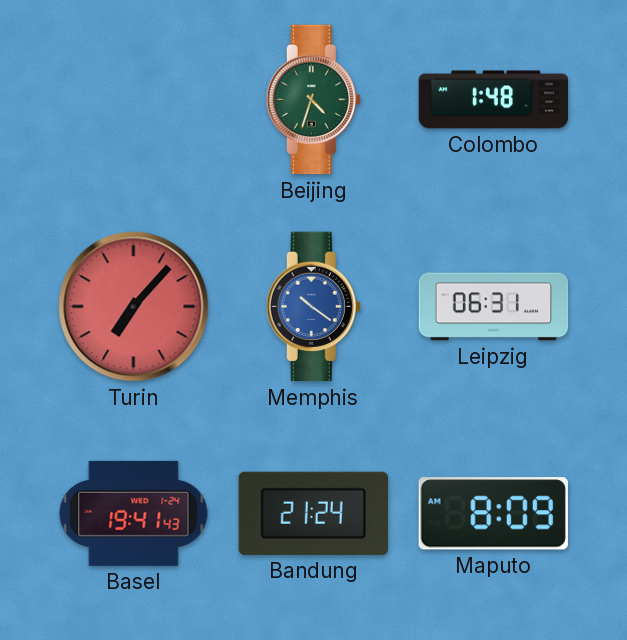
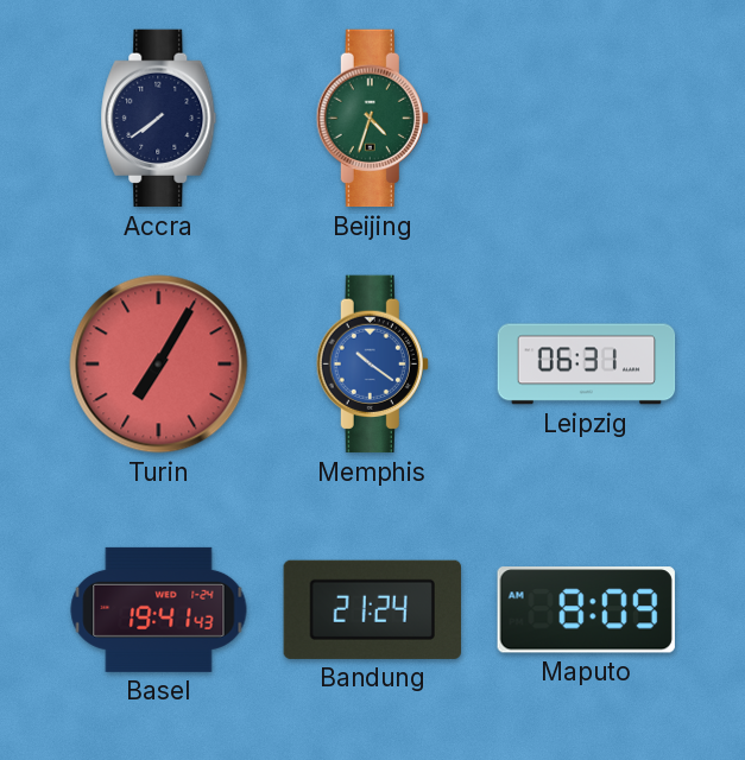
Accra: none -> 7:39
Colombo: 1:48 -> none
Turin: 7:07 -> 7:05
